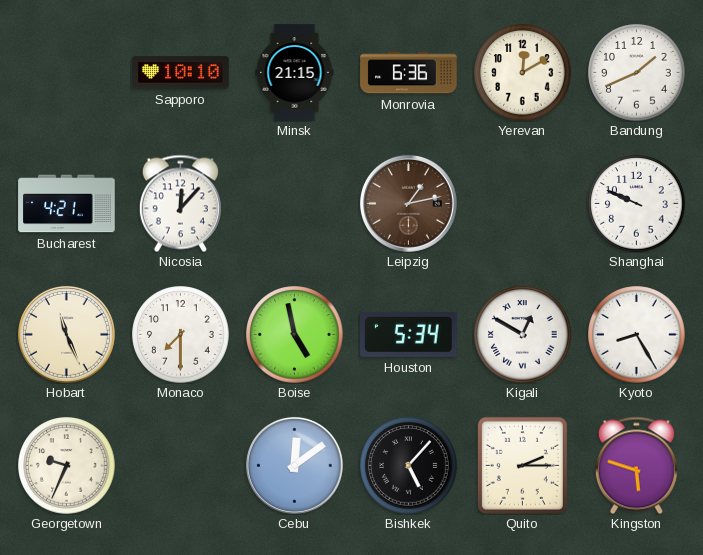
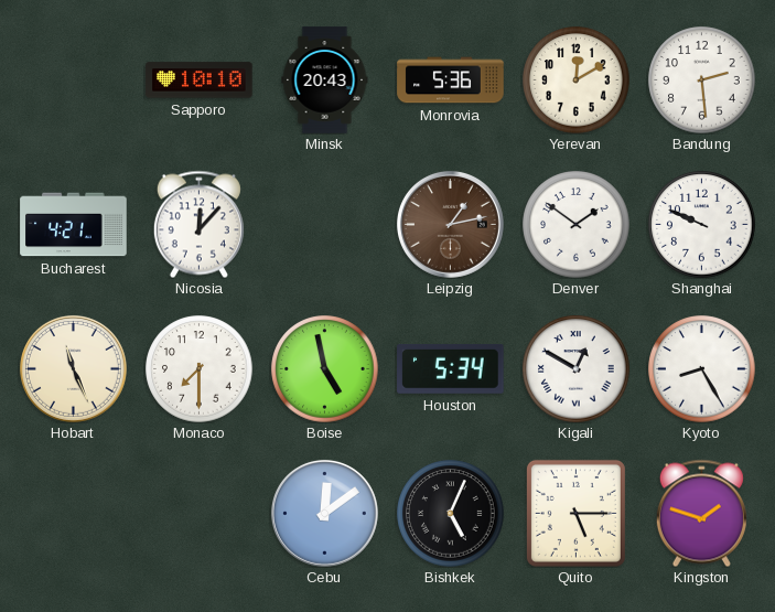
Minsk: 21:15 -> 20:43
Monrovia: 6:36 -> 5:36
Bandung: 1:41 -> 2:29
Denver: none -> 1:51
Georgetown: 9:34 -> none
Bishkek: 5:07 -> 5:04
Quito: 2:15 -> 5:15
Kingston: 5:48 -> 1:48
